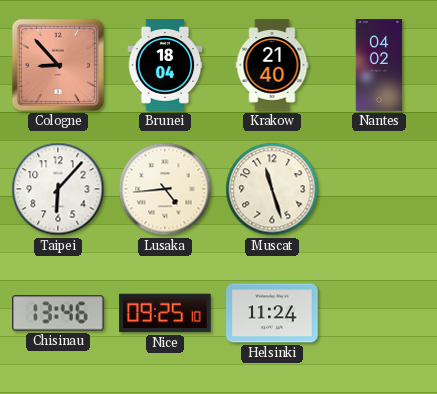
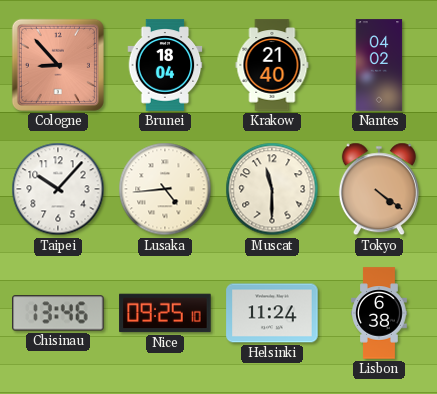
Taipei: 6:07 -> 10:07
Muscat: 11:27 -> 11:30
Tokyo: none -> 4:21
Lisbon: none -> 6:38
